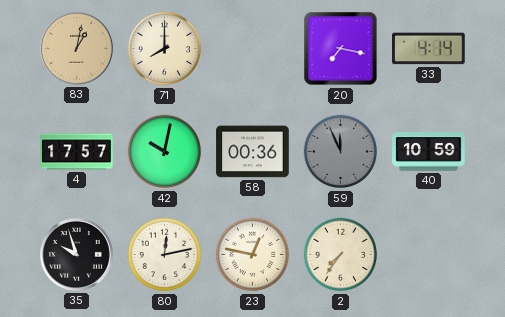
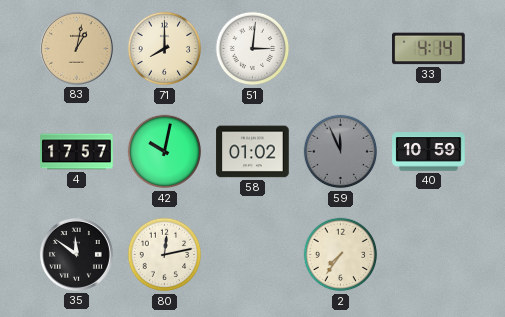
51: none -> 3:01
20: 7:17 -> none
58: 00:36 -> 01:02
35: 9:57 -> 11:51
23: 12:47 -> none
